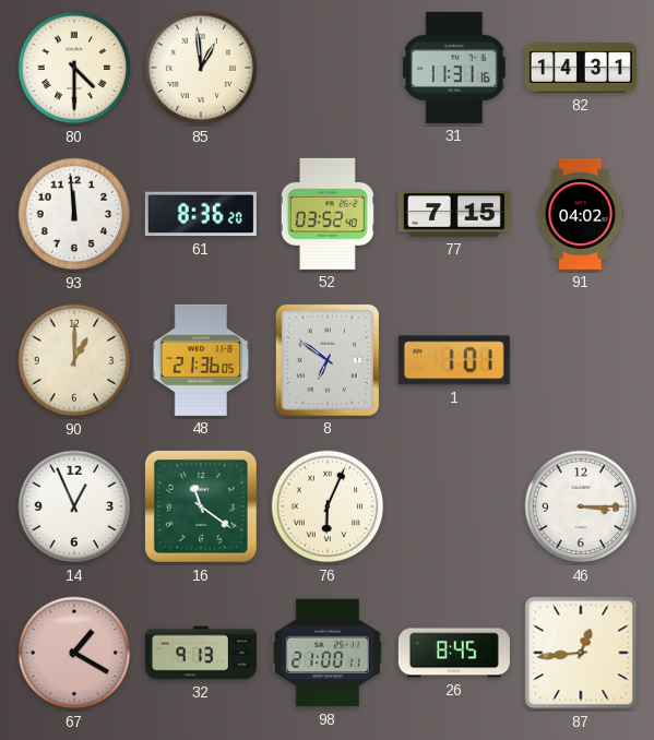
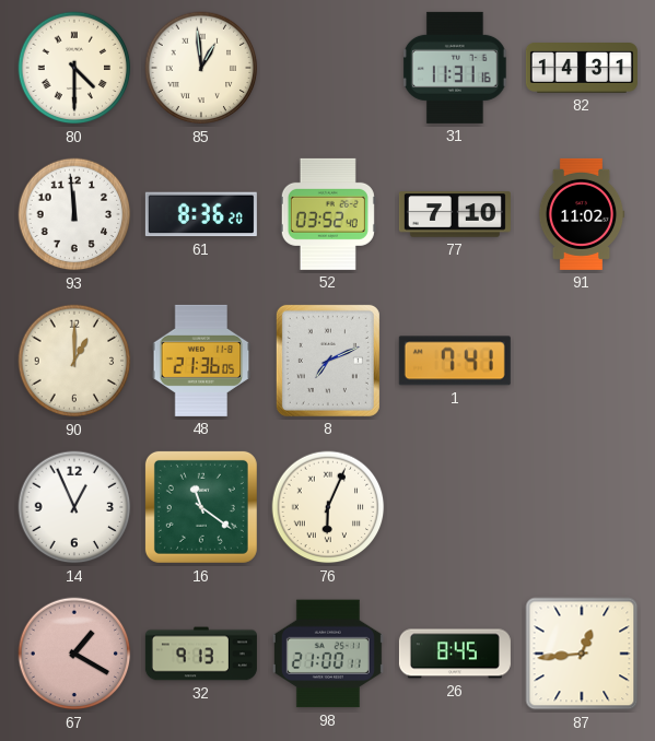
77: 7:15 -> 7:10
91: 04:02 -> 11:02
8: 6:51 -> 7:11
1: 1:01 -> 7:41
46: 3:15 -> none
